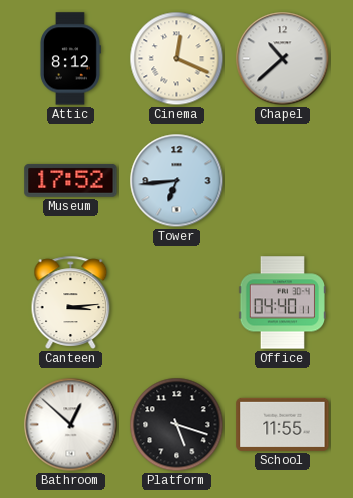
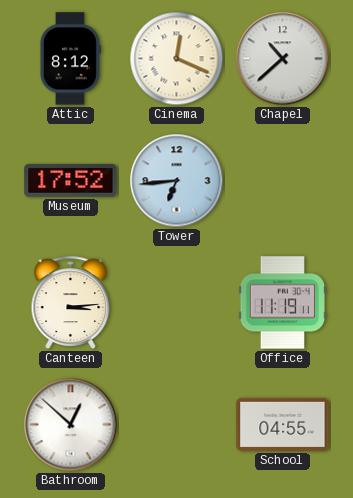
Office: 04:40 -> 11:19
Platform: 5:18 -> none
School: 11:55 -> 04:55
